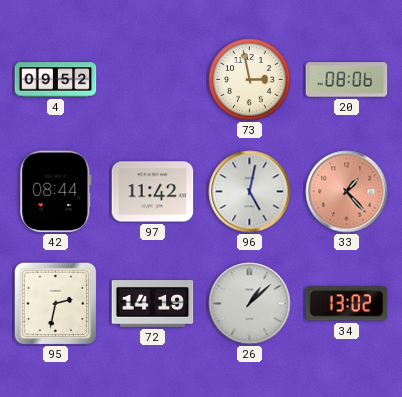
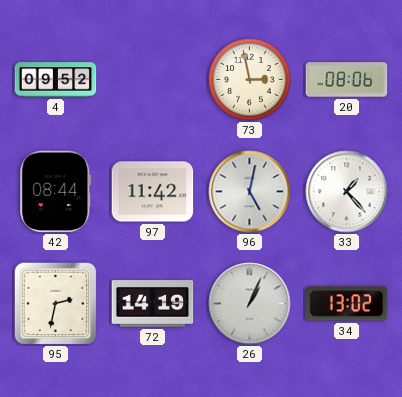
33 dial: salmon -> white
26: 1:08 -> 1:04
